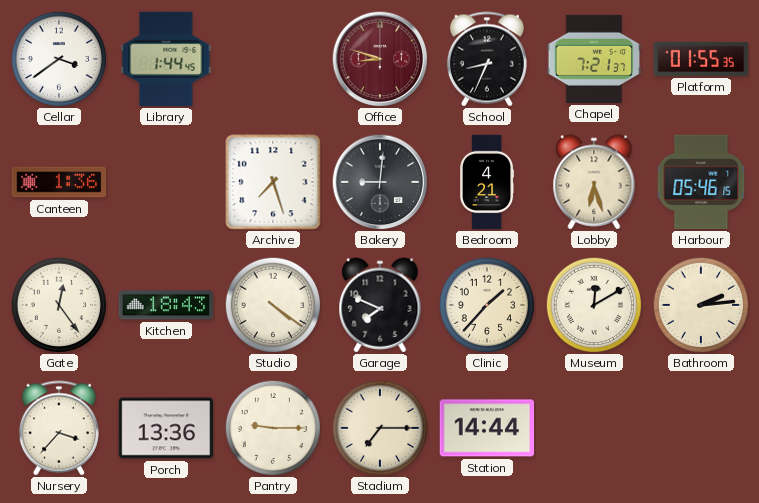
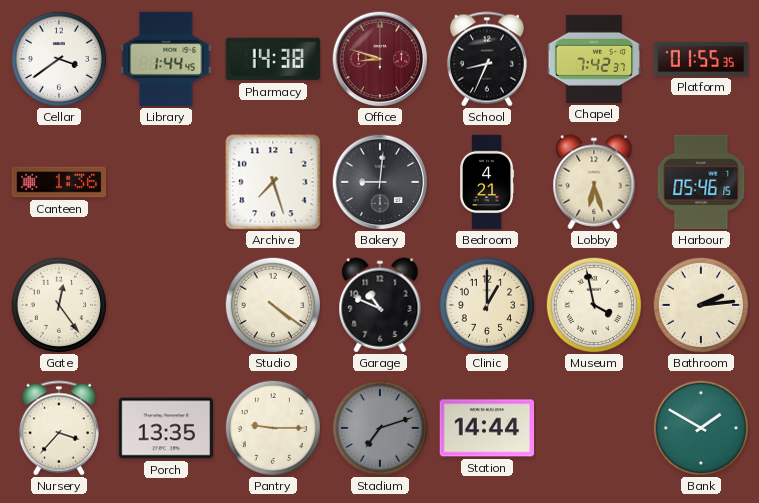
Pharmacy: none -> 14:38
Chapel: 7:21 -> 7:42
Kitchen: 18:43 -> none
Garage: 7:49 -> 10:49
Clinic: 1:37 -> 1:00
Museum: 12:10 -> 3:58
Porch: 13:36 -> 13:35
Stadium: 7:15 -> 7:12
Stadium dial: cream -> grey
Bank: none -> 1:50
